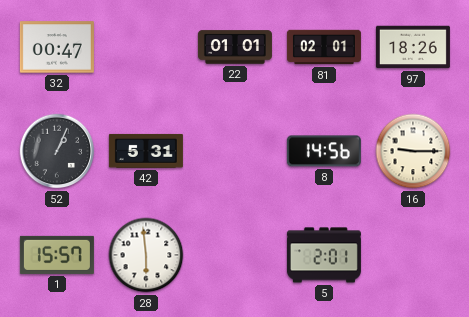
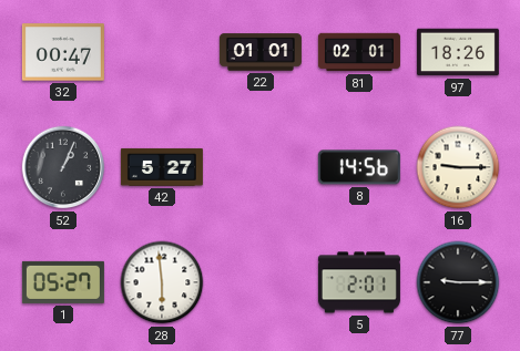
42: 5:31 -> 5:27
1: 15:57 -> 05:27
77: none -> 9:15
